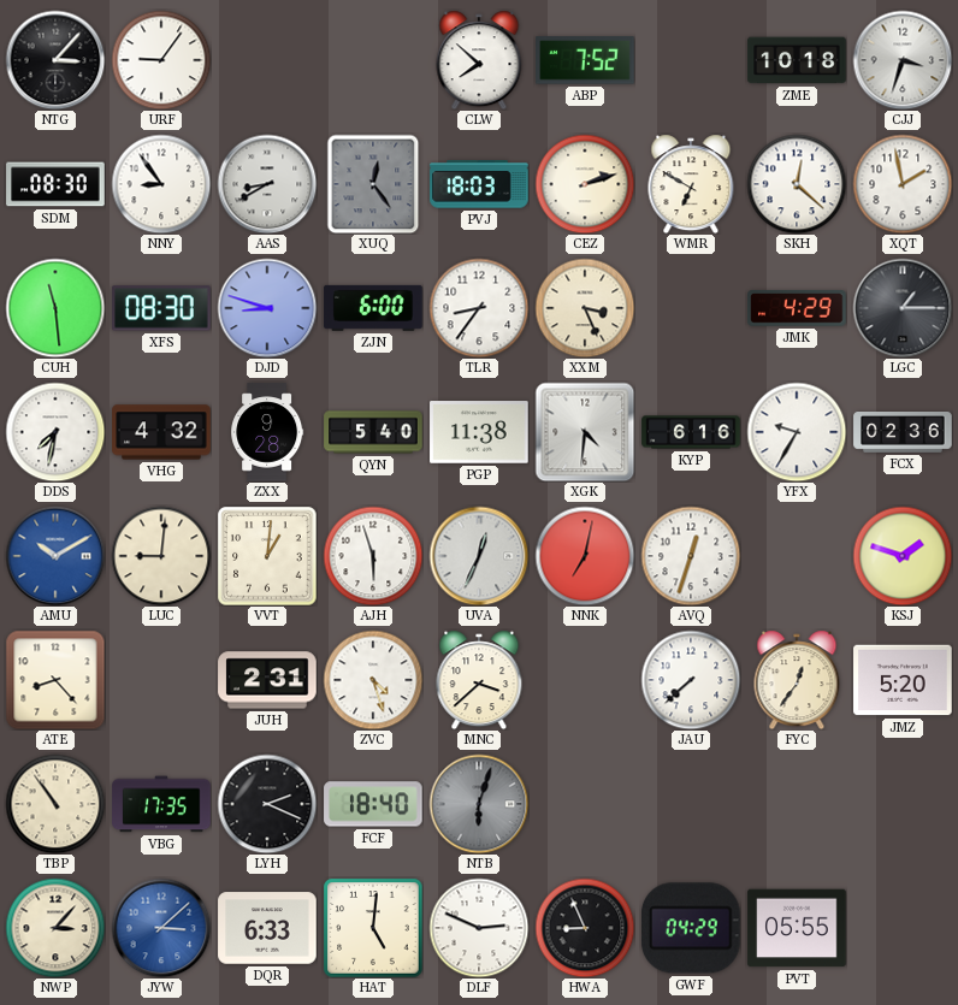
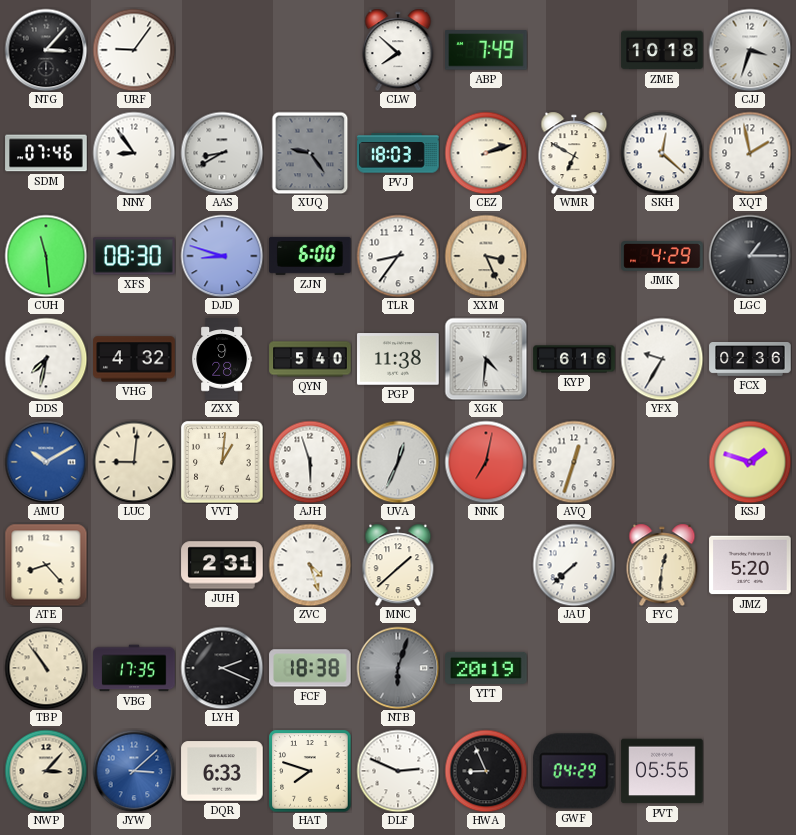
ABP: 7:52 -> 7:49
SDM: 08:30 -> 07:46
XUQ: 12:24 -> 9:24
MNC: 3:38 -> 1:38
FYC: 12:36 -> 12:31
FCF: 18:40 -> 18:38
YTT: none -> 20:19
HAT: 5:01 -> 7:48
